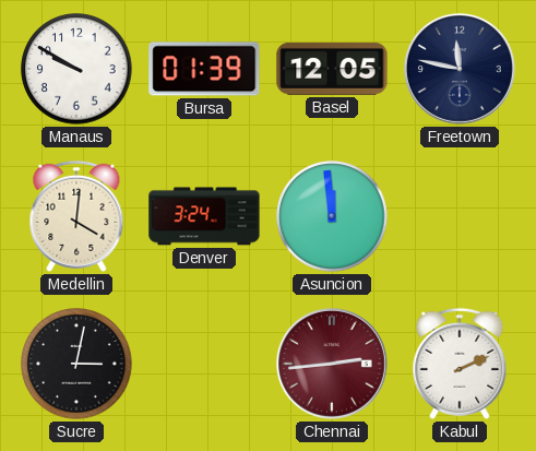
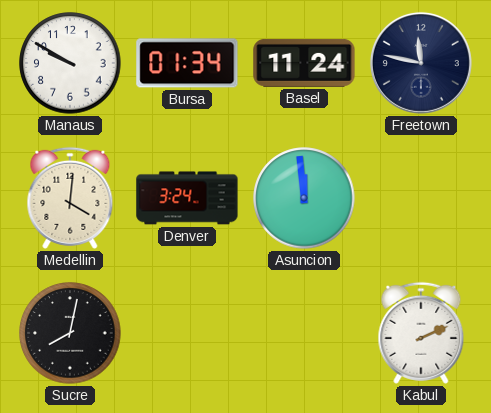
Bursa: 01:39 -> 01:34
Basel: 12:05 -> 11:24
Sucre: 3:02 -> 8:02
Chennai: 2:44 -> none
